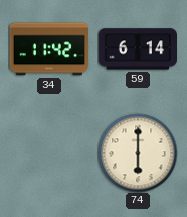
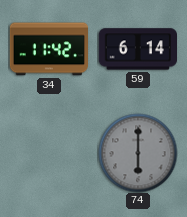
74 dial: cream -> grey
